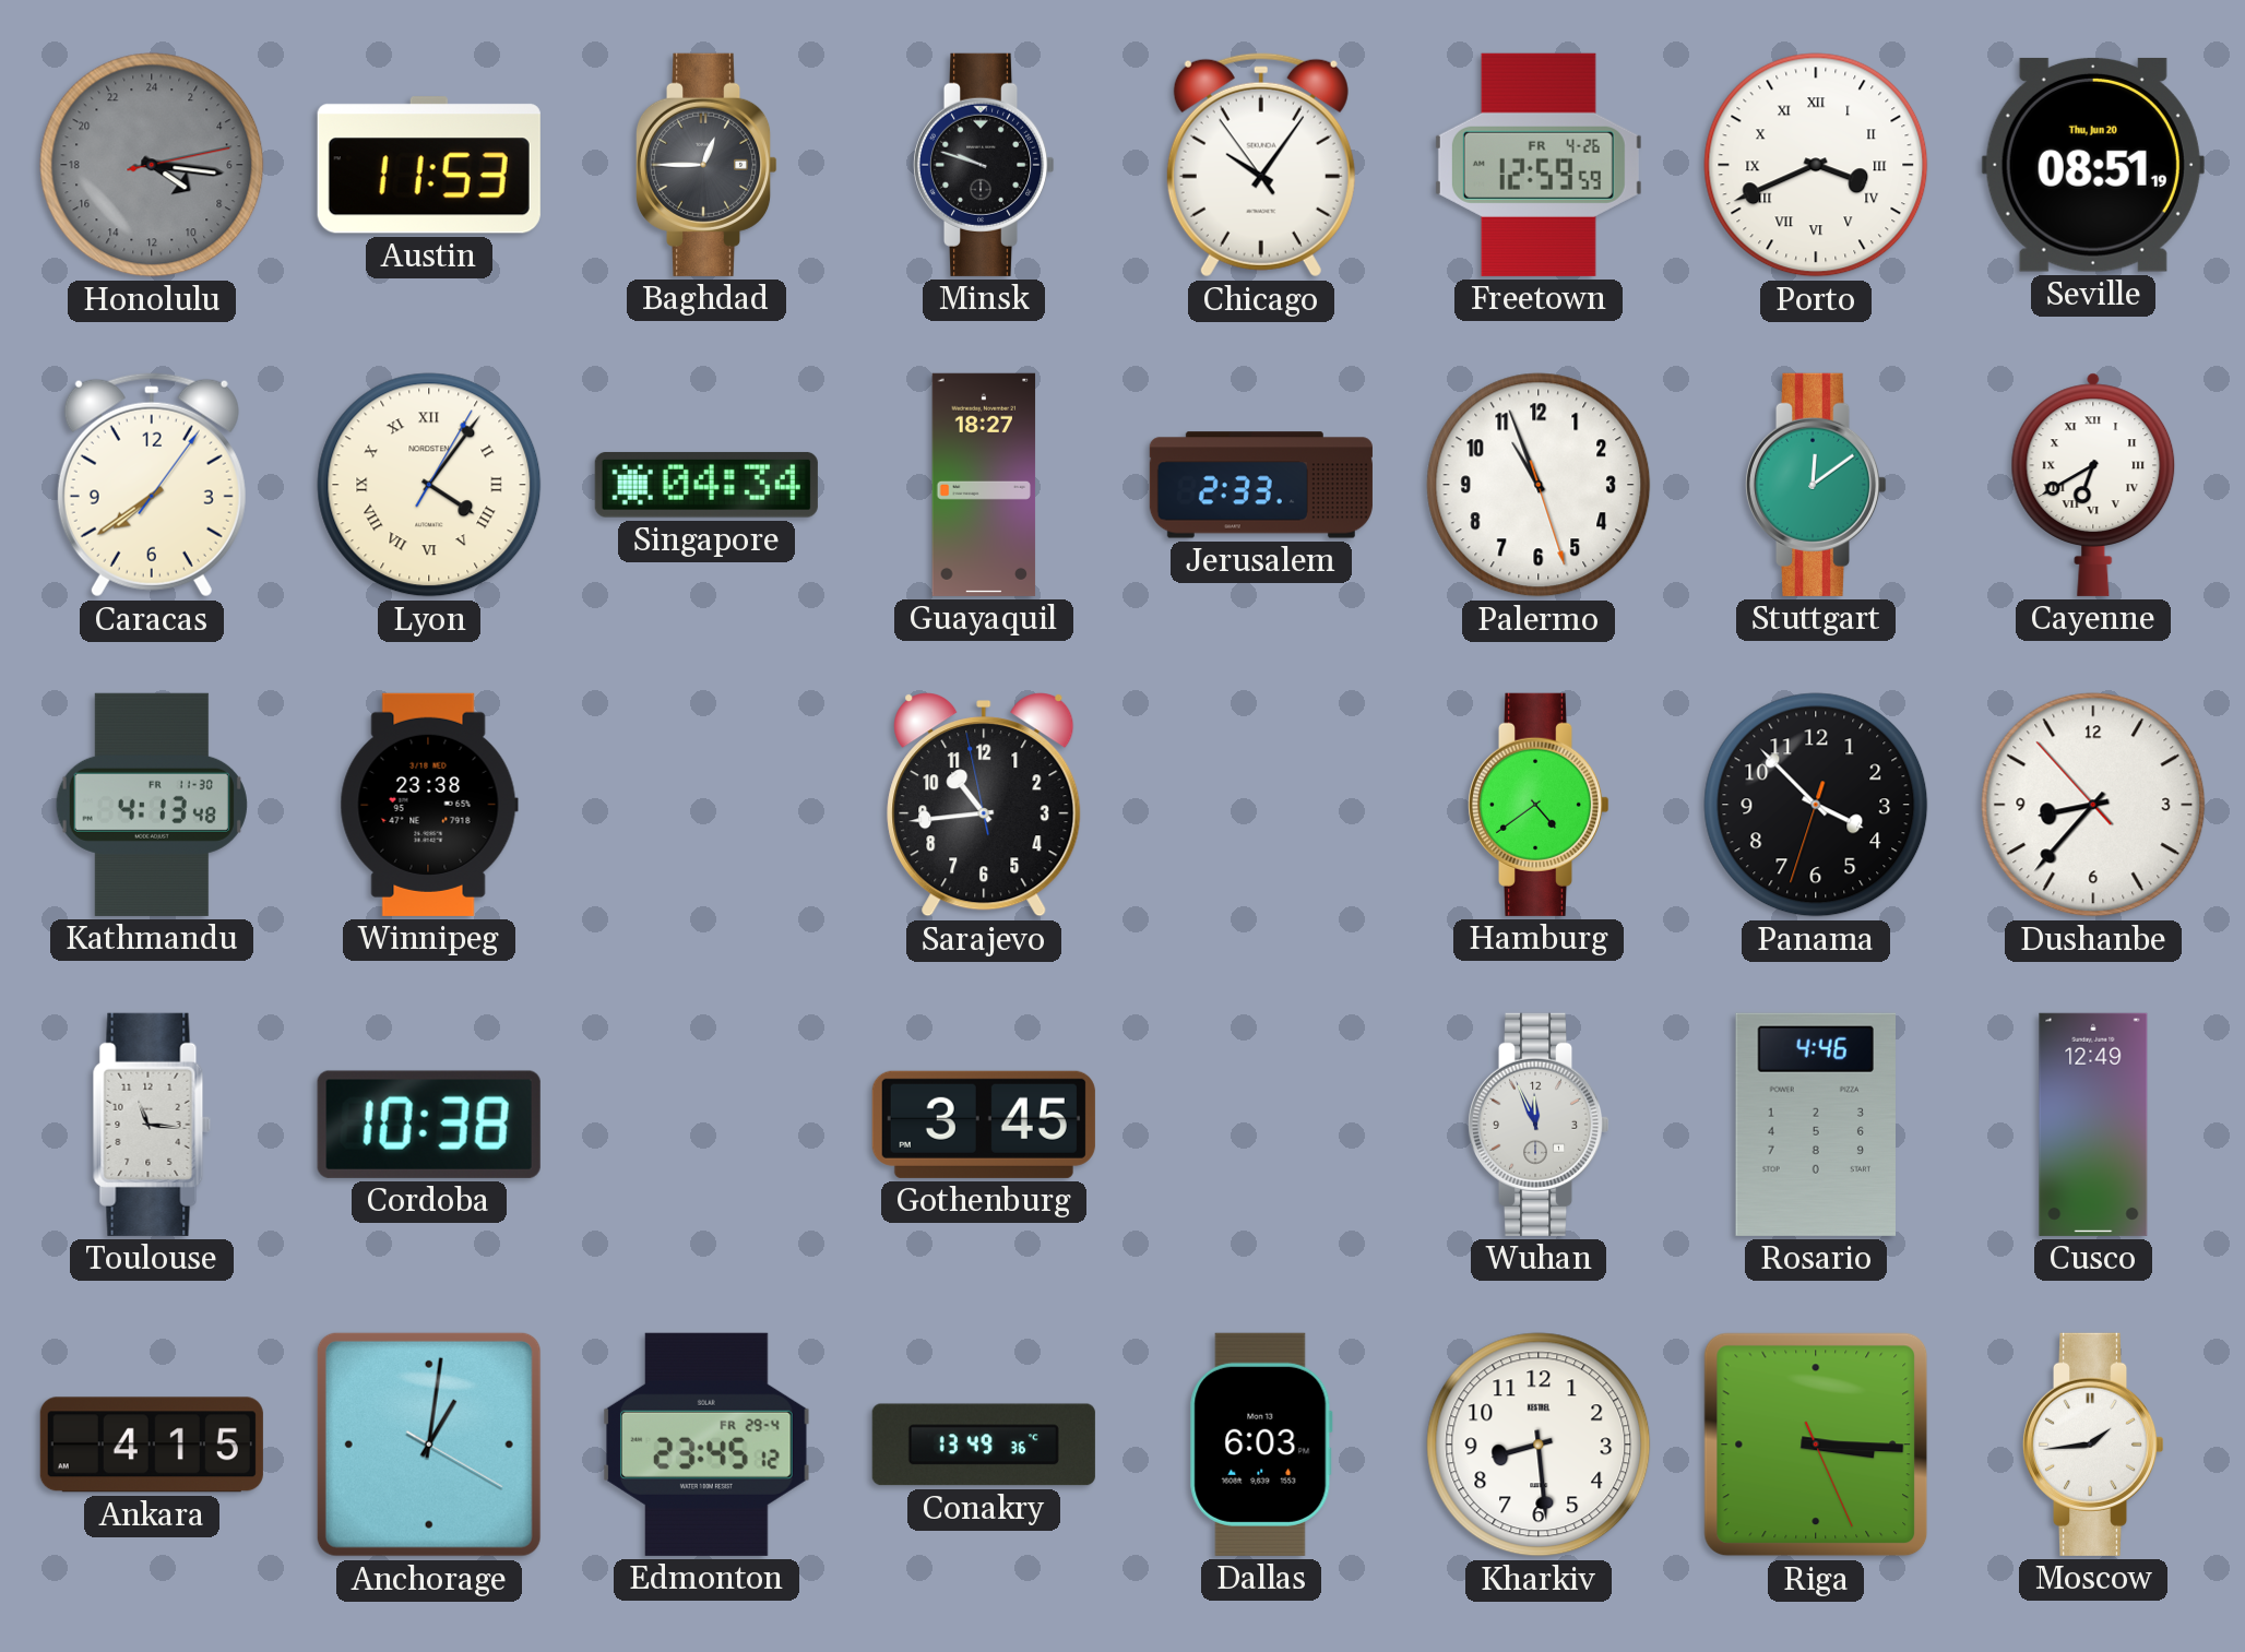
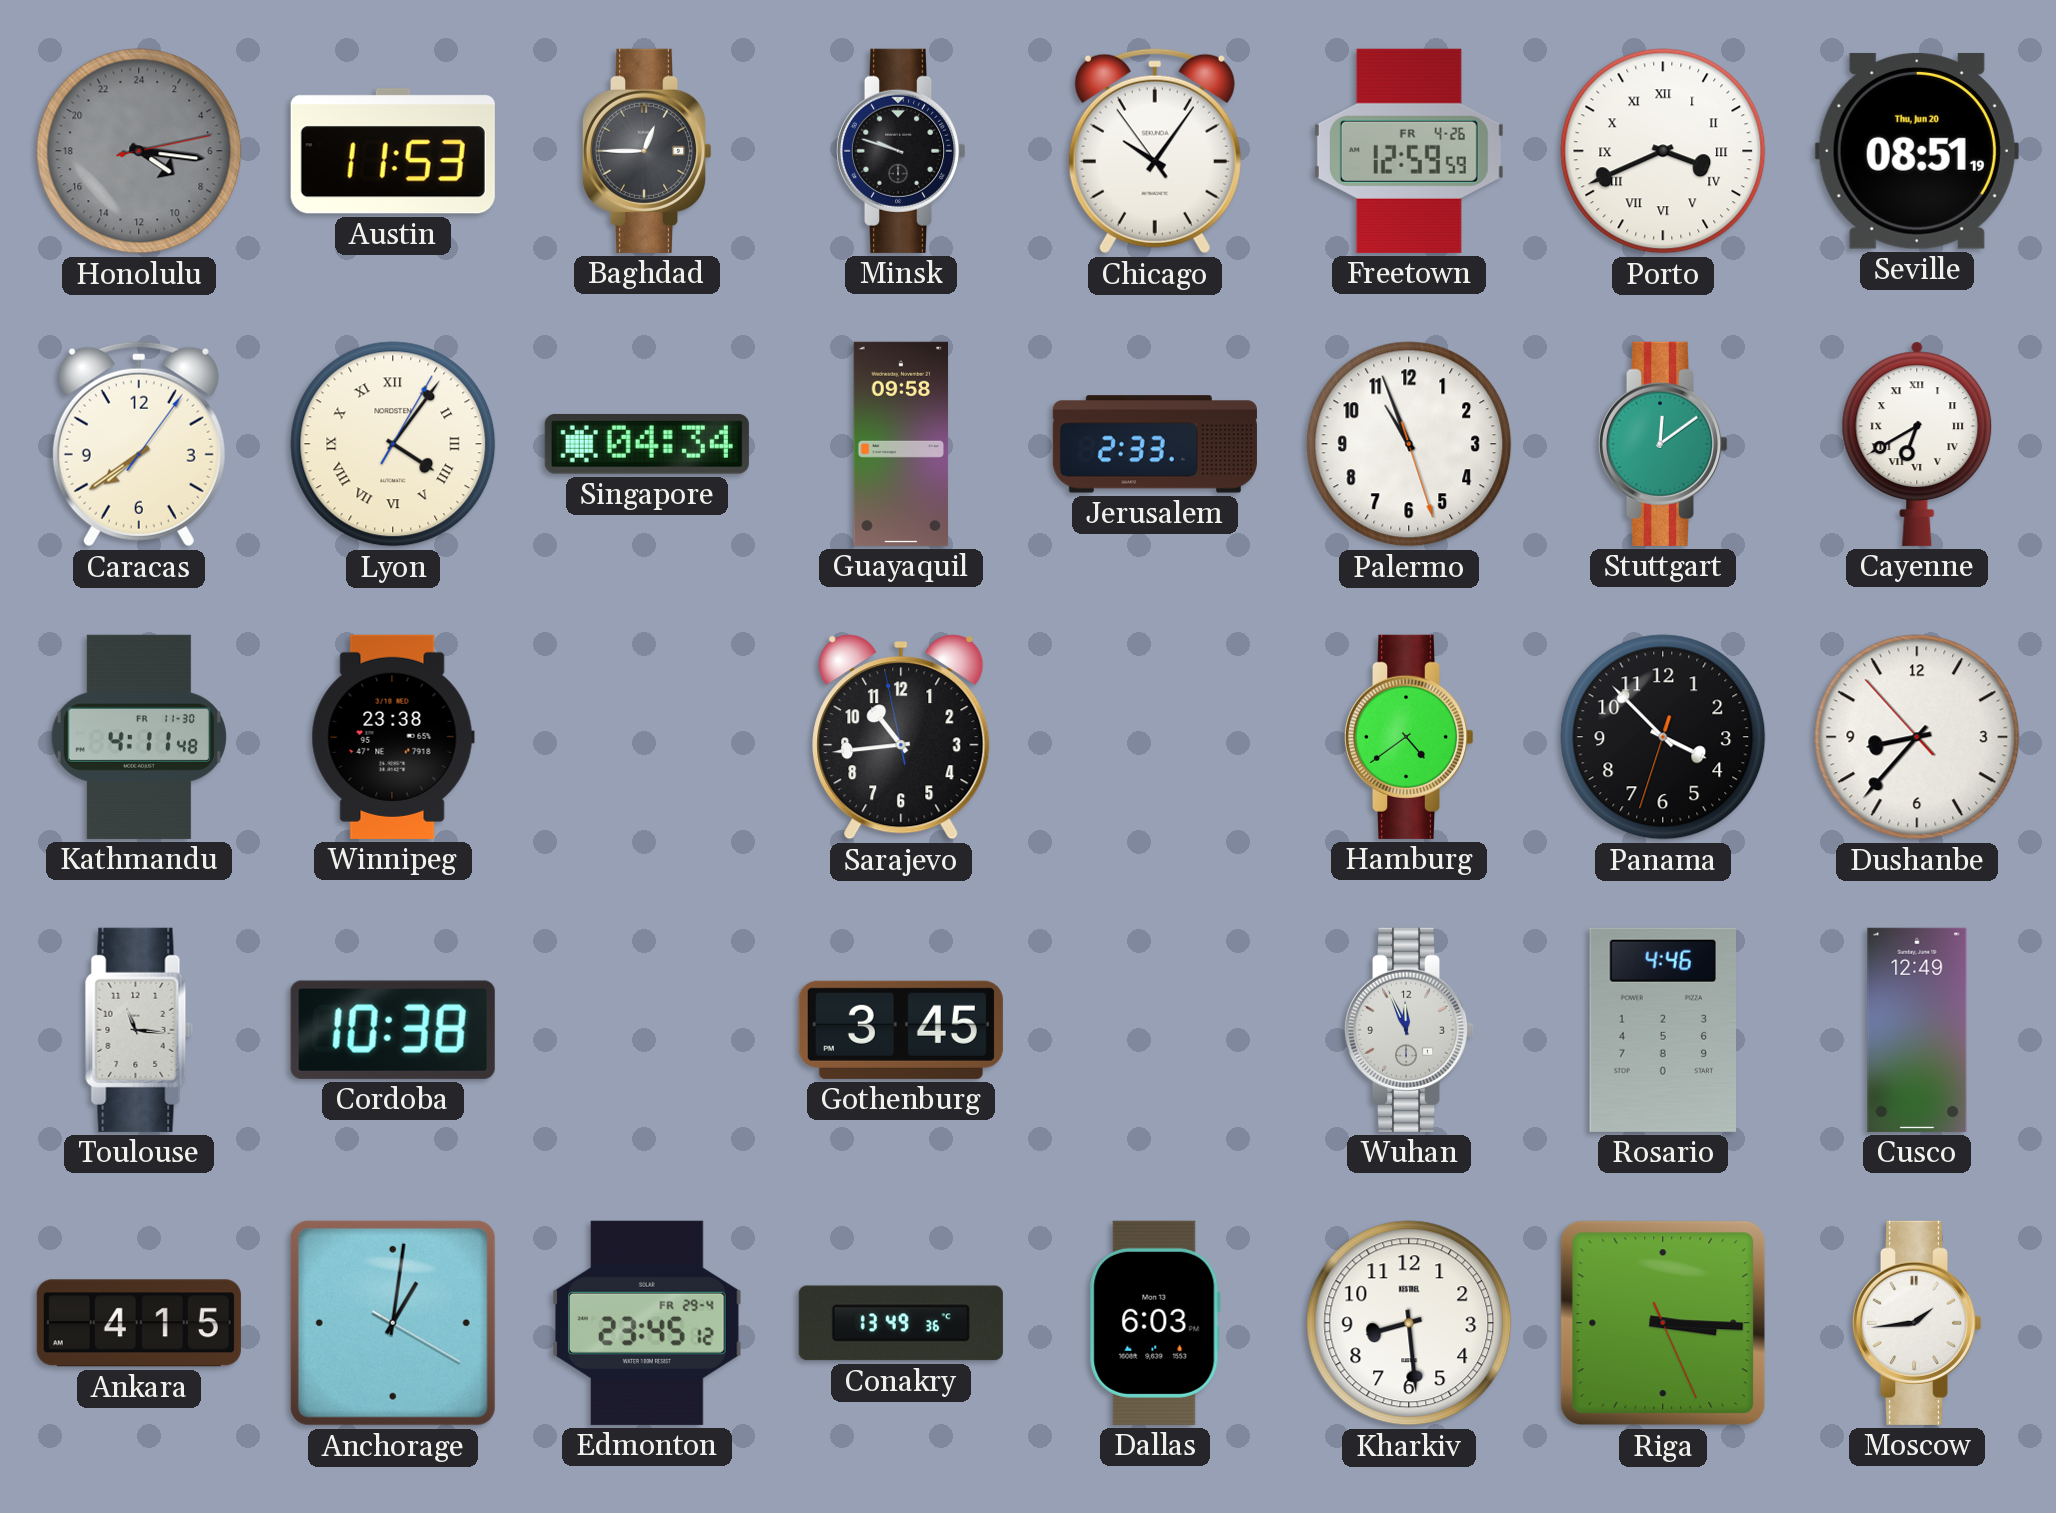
Guayaquil: 18:27 -> 09:58
Kathmandu: 4:13 -> 4:11
